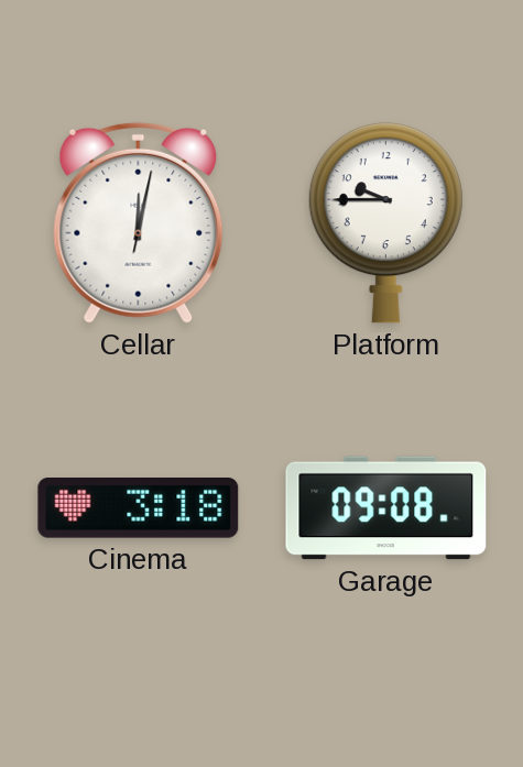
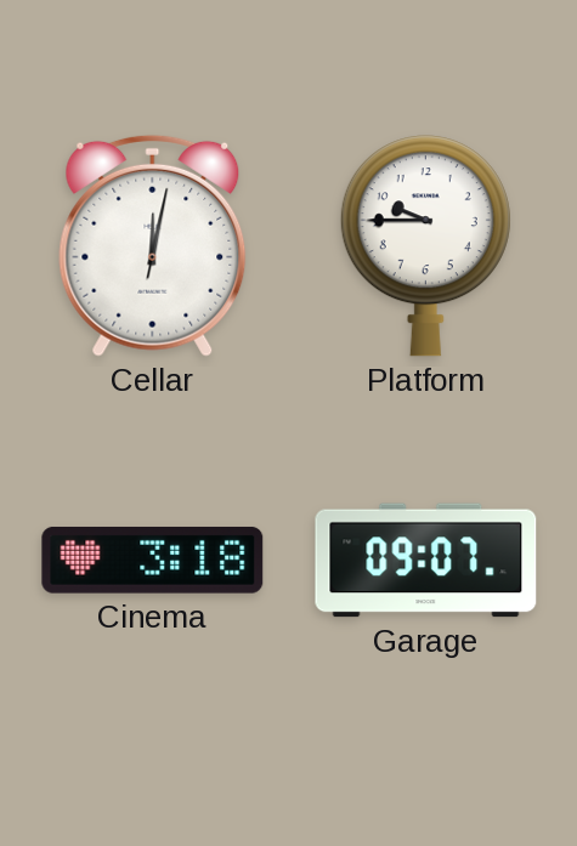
Garage: 09:08 -> 09:07
